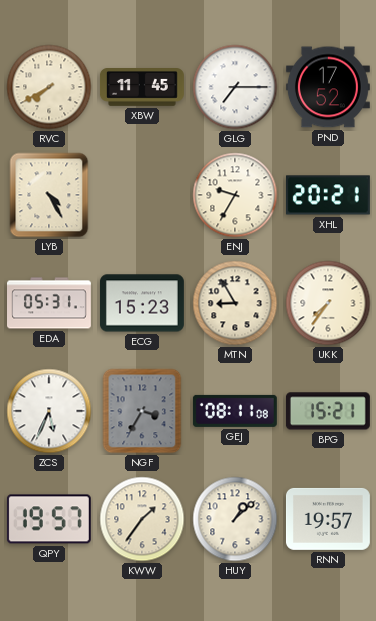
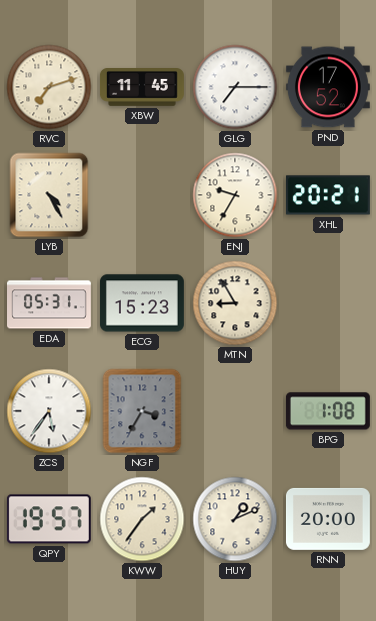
RVC: 7:40 -> 7:12
UKK: 7:36 -> none
ZCS: 5:34 -> 5:36
GEJ: 08:11 -> none
BPG: 15:21 -> 1:08
HUY: 1:08 -> 1:11
RNN: 19:57 -> 20:00
